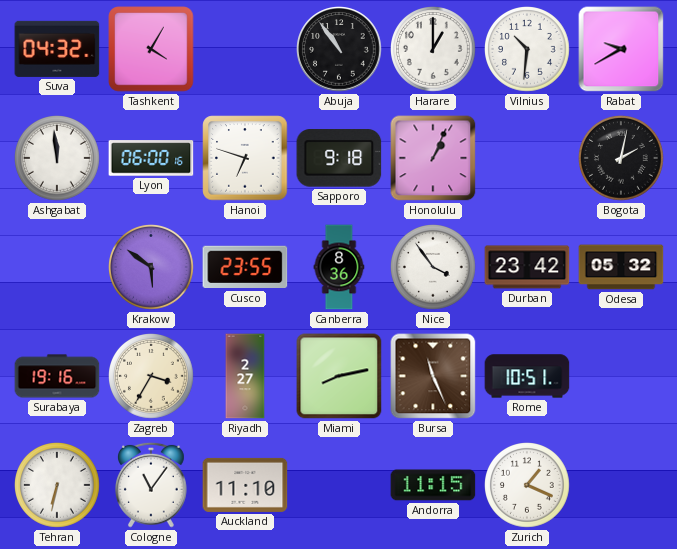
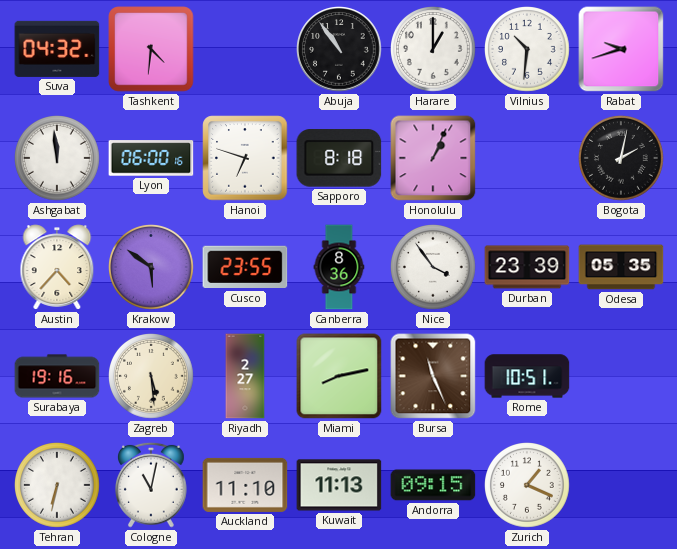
Tashkent: 4:05 -> 4:31
Rabat: 9:40 -> 9:42
Sapporo: 9:18 -> 8:18
Austin: none -> 4:37
Durban: 23:42 -> 23:39
Odesa: 05:32 -> 05:35
Zagreb: 3:35 -> 5:29
Cologne: 11:06 -> 11:02
Kuwait: none -> 11:13
Andorra: 11:15 -> 09:15
